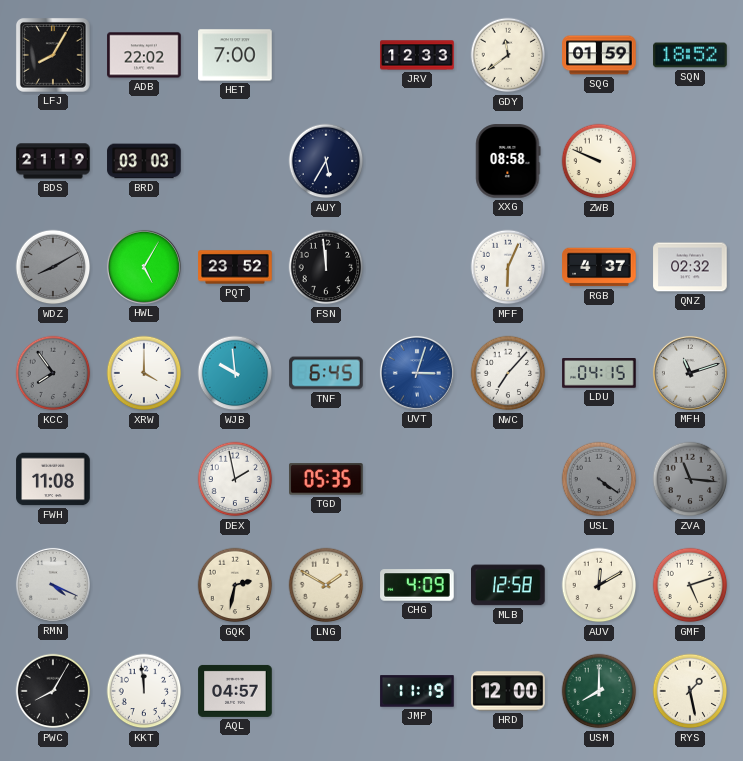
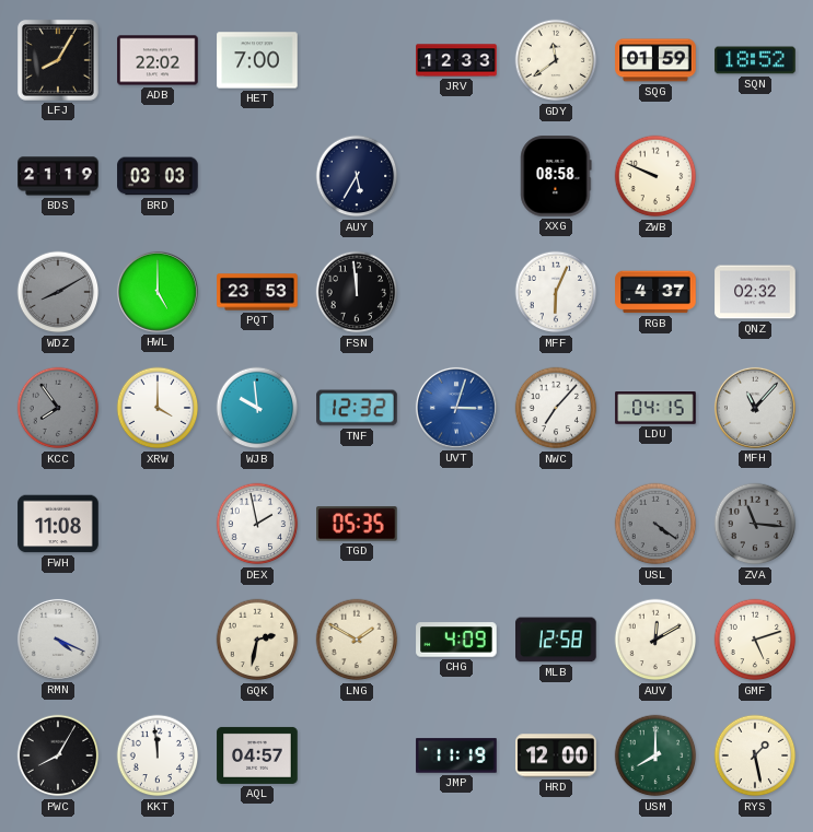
HWL: 5:05 -> 5:00
PQT: 23:52 -> 23:53
TNF: 6:45 -> 12:32
MFH: 11:12 -> 11:07
